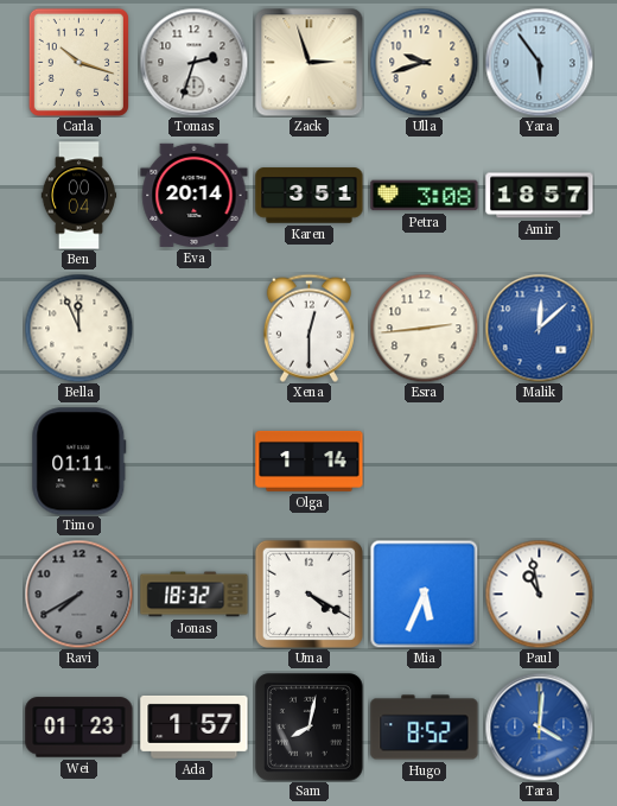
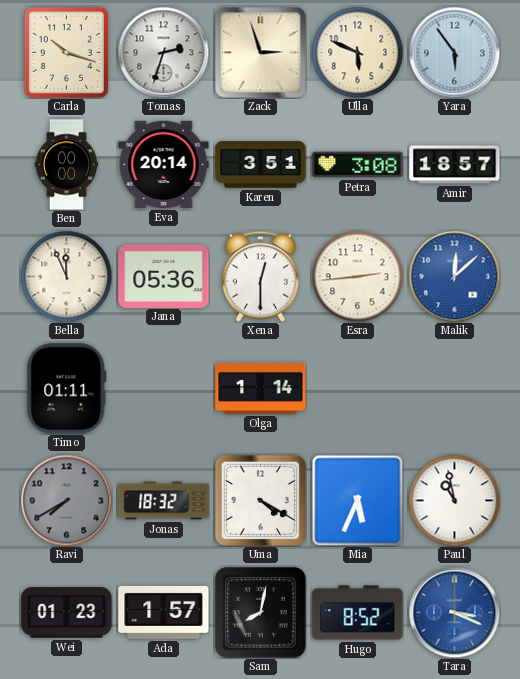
Ulla: 9:42 -> 5:49
Ben: 00:04 -> 00:00
Jana: none -> 05:36
Tara: 4:01 -> 3:19
